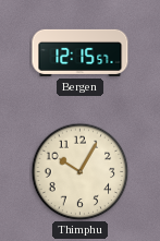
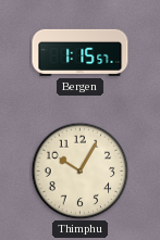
Bergen: 12:15 -> 1:15
